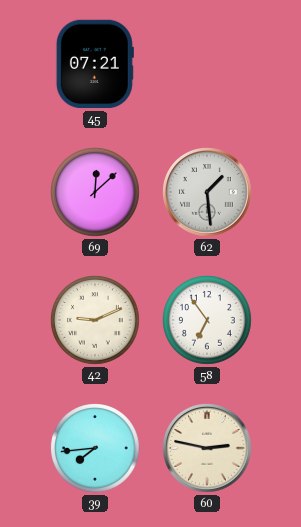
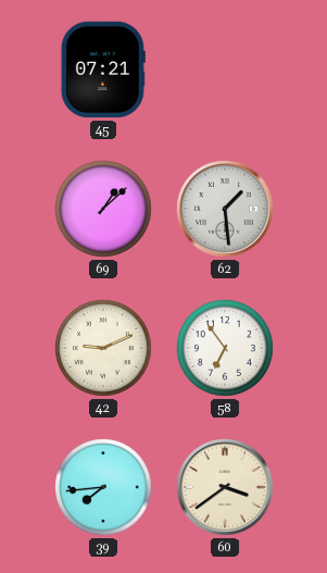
69: 12:08 -> 1:08
60: 2:47 -> 3:39
